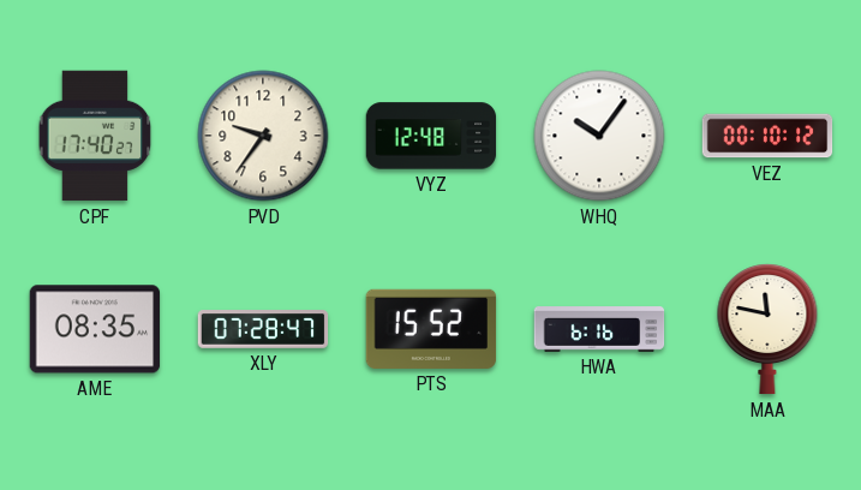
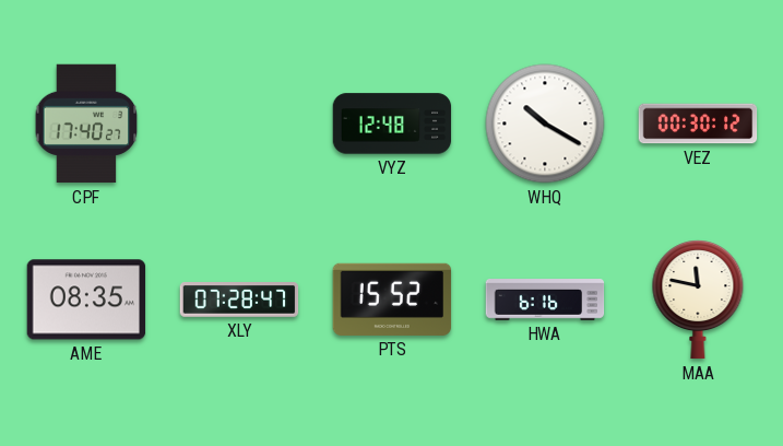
PVD: 9:36 -> none
WHQ: 10:06 -> 10:20
VEZ: 00:10 -> 00:30
